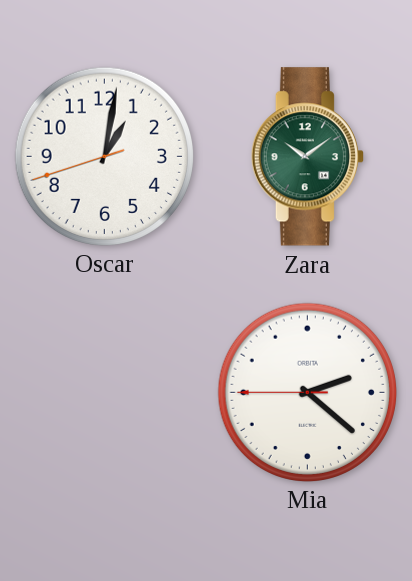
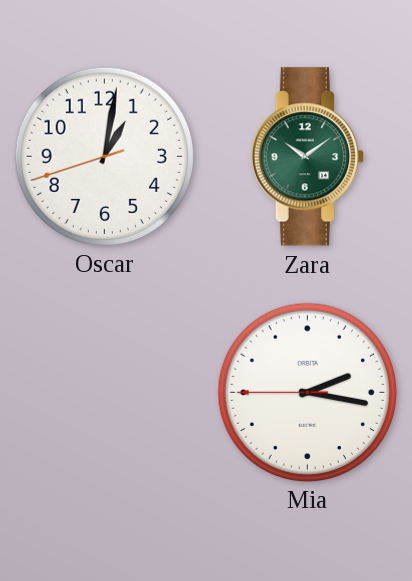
Mia: 2:21 -> 2:16
